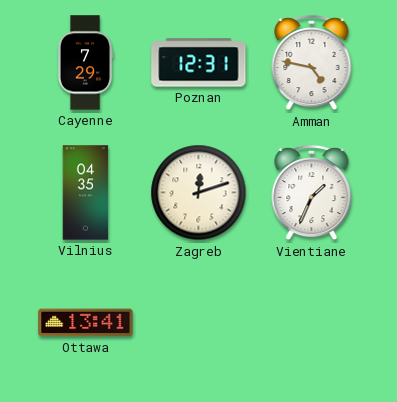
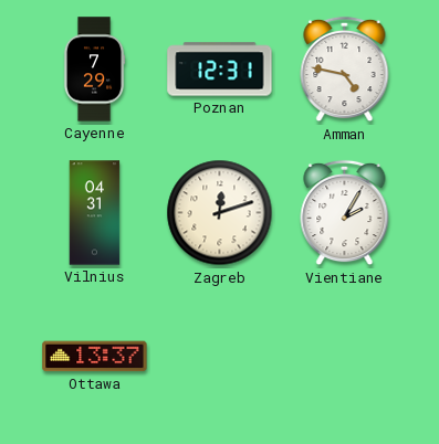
Vilnius: 04:35 -> 04:31
Vientiane: 1:34 -> 2:05
Ottawa: 13:41 -> 13:37
